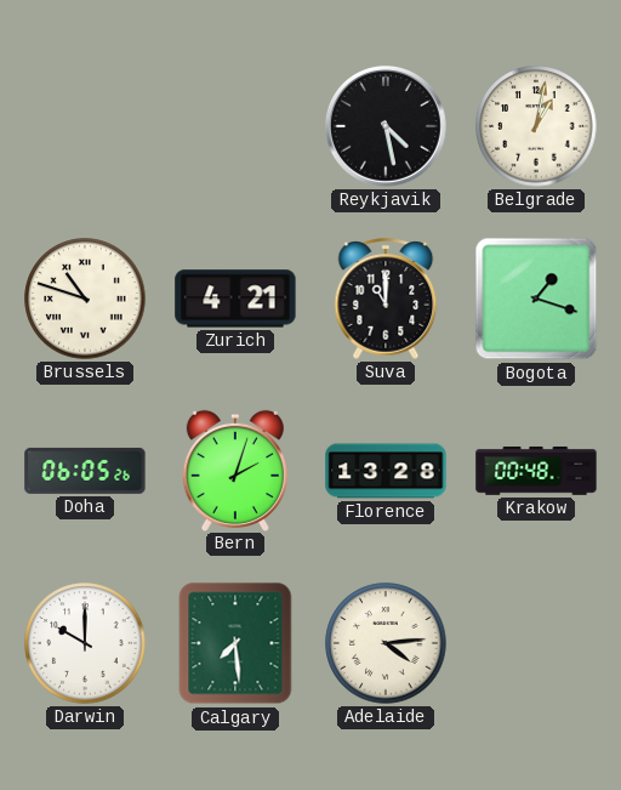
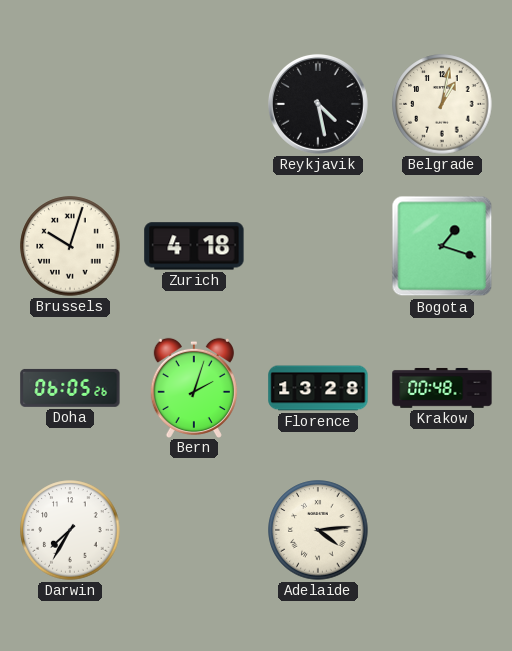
Brussels: 10:48 -> 10:03
Zurich: 4:21 -> 4:18
Suva: 11:00 -> none
Darwin: 10:00 -> 7:35
Calgary: 7:29 -> none
